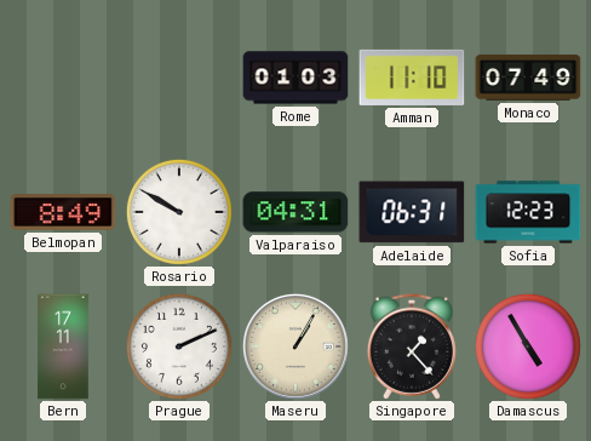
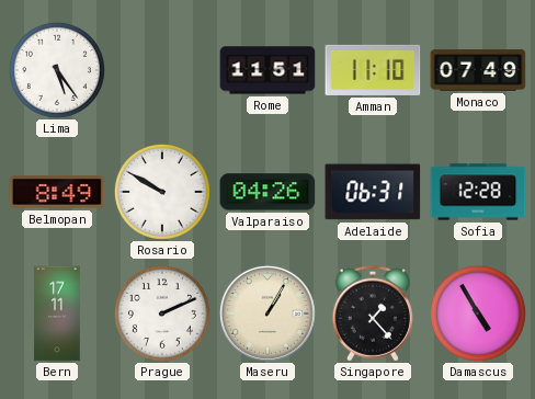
Lima: none -> 5:24
Rome: 01:03 -> 11:51
Valparaiso: 04:31 -> 04:26
Sofia: 12:23 -> 12:28
